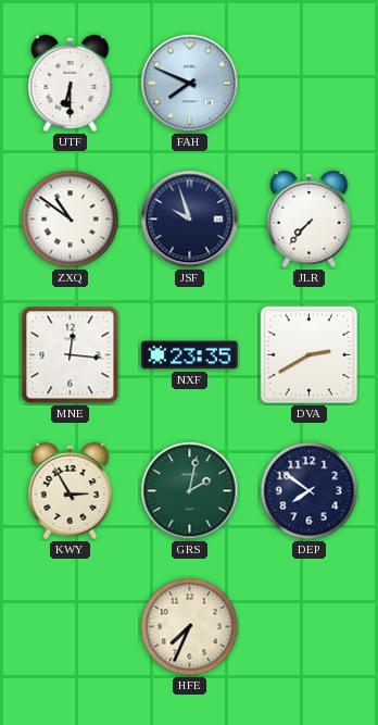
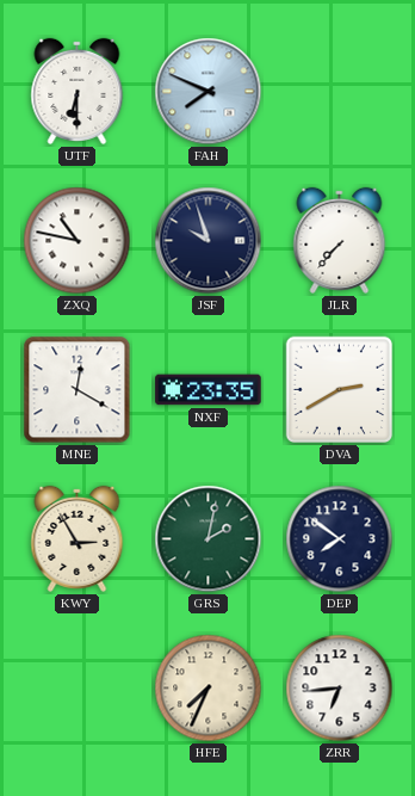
ZXQ: 10:51 -> 10:47
MNE: 12:16 -> 12:20
ZRR: none -> 6:44
